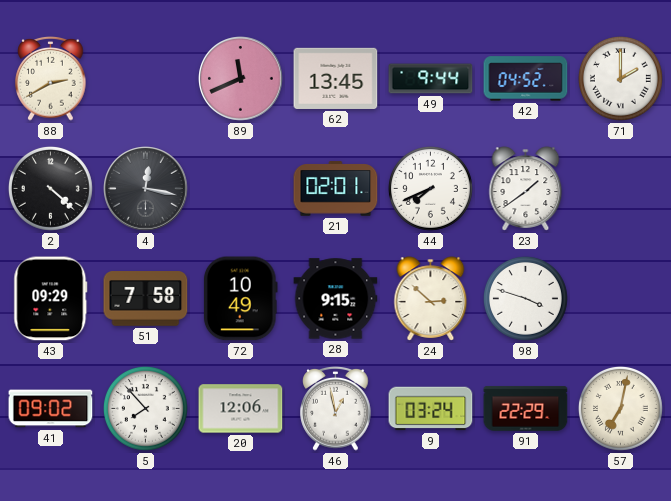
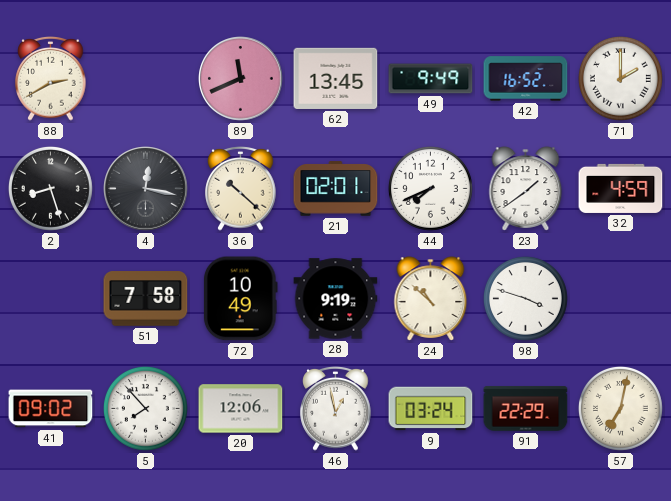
49: 9:44 -> 9:49
42: 04:52 -> 16:52
2: 4:22 -> 8:27
36: none -> 10:22
32: none -> 4:59
43: 09:29 -> none
28: 9:15 -> 9:19
24: 2:52 -> 10:52
